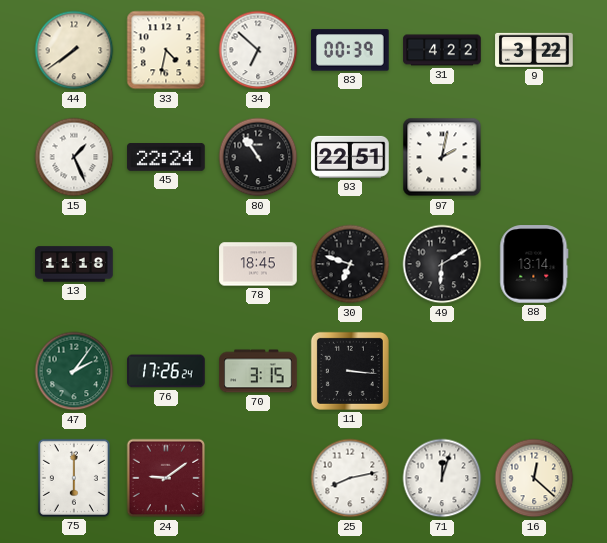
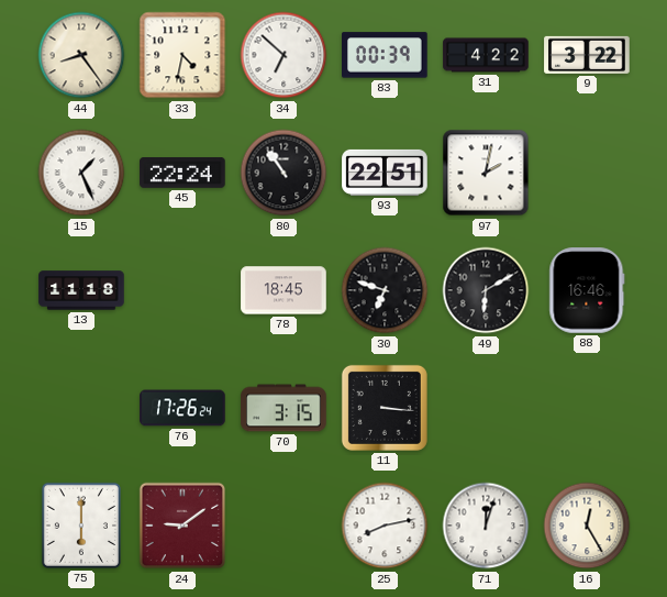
44: 7:39 -> 8:24
88: 13:14 -> 16:46
47: 2:06 -> none
16: 12:22 -> 12:25
